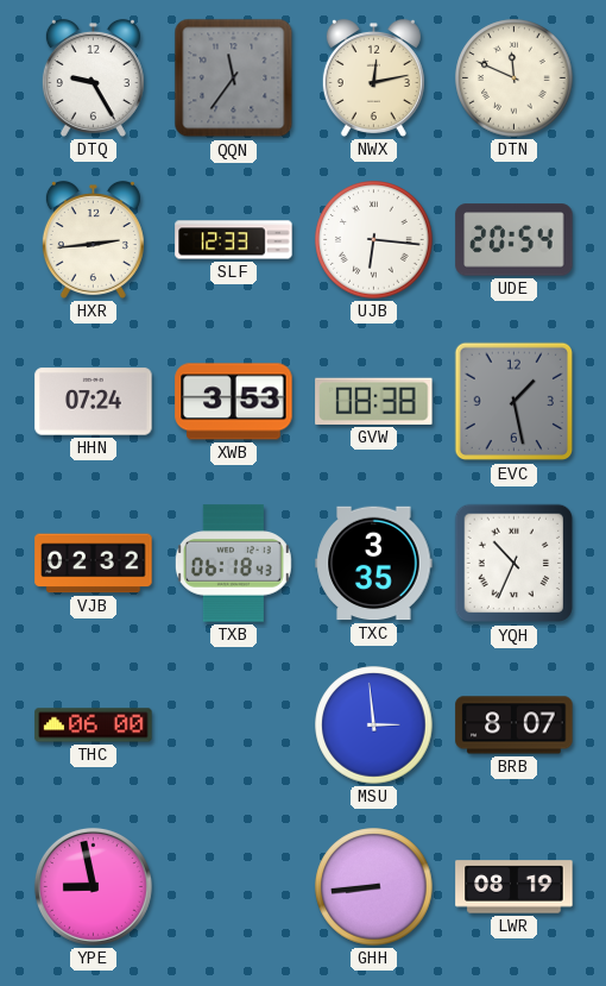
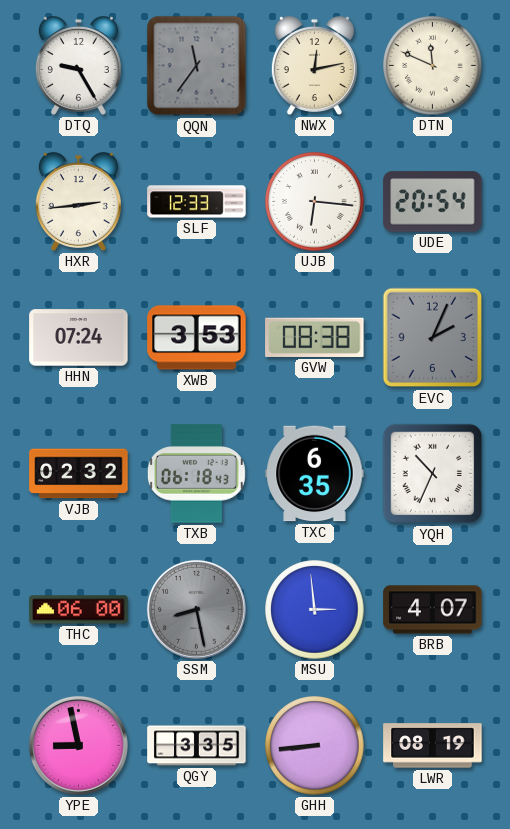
EVC: 1:28 -> 2:04
TXC: 3:35 -> 6:35
SSM: none -> 8:28
BRB: 8:07 -> 4:07
QGY: none -> 3:35
